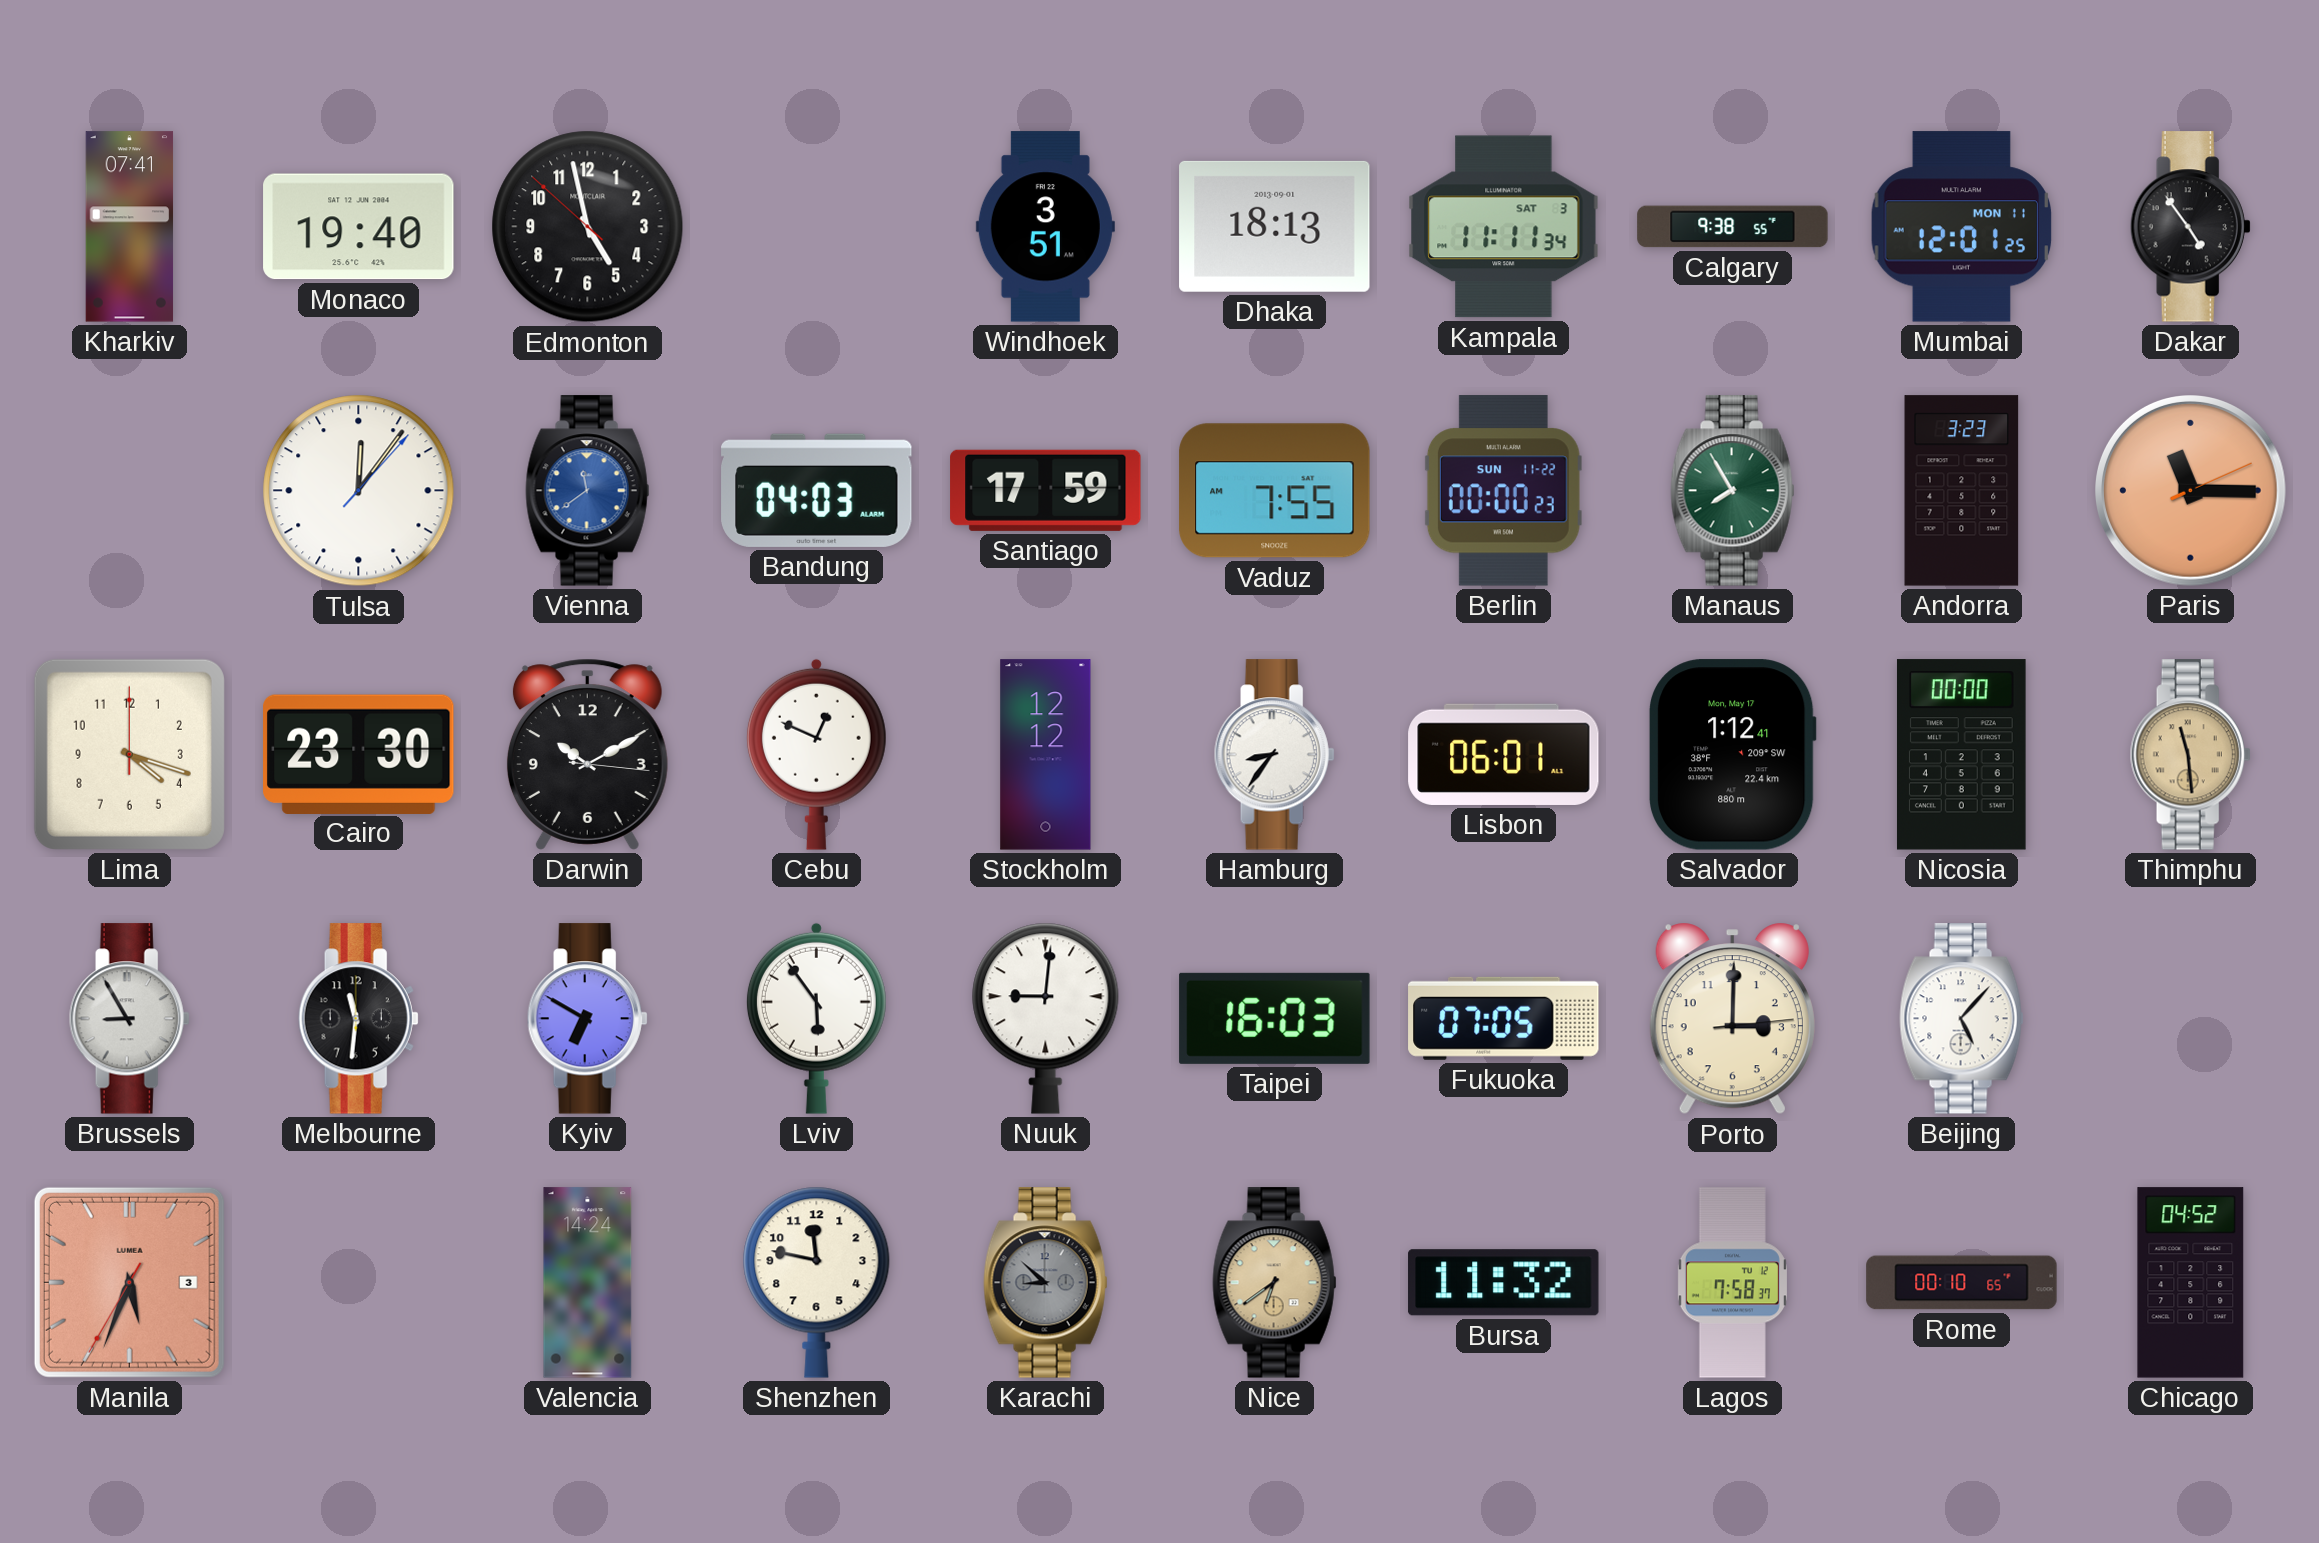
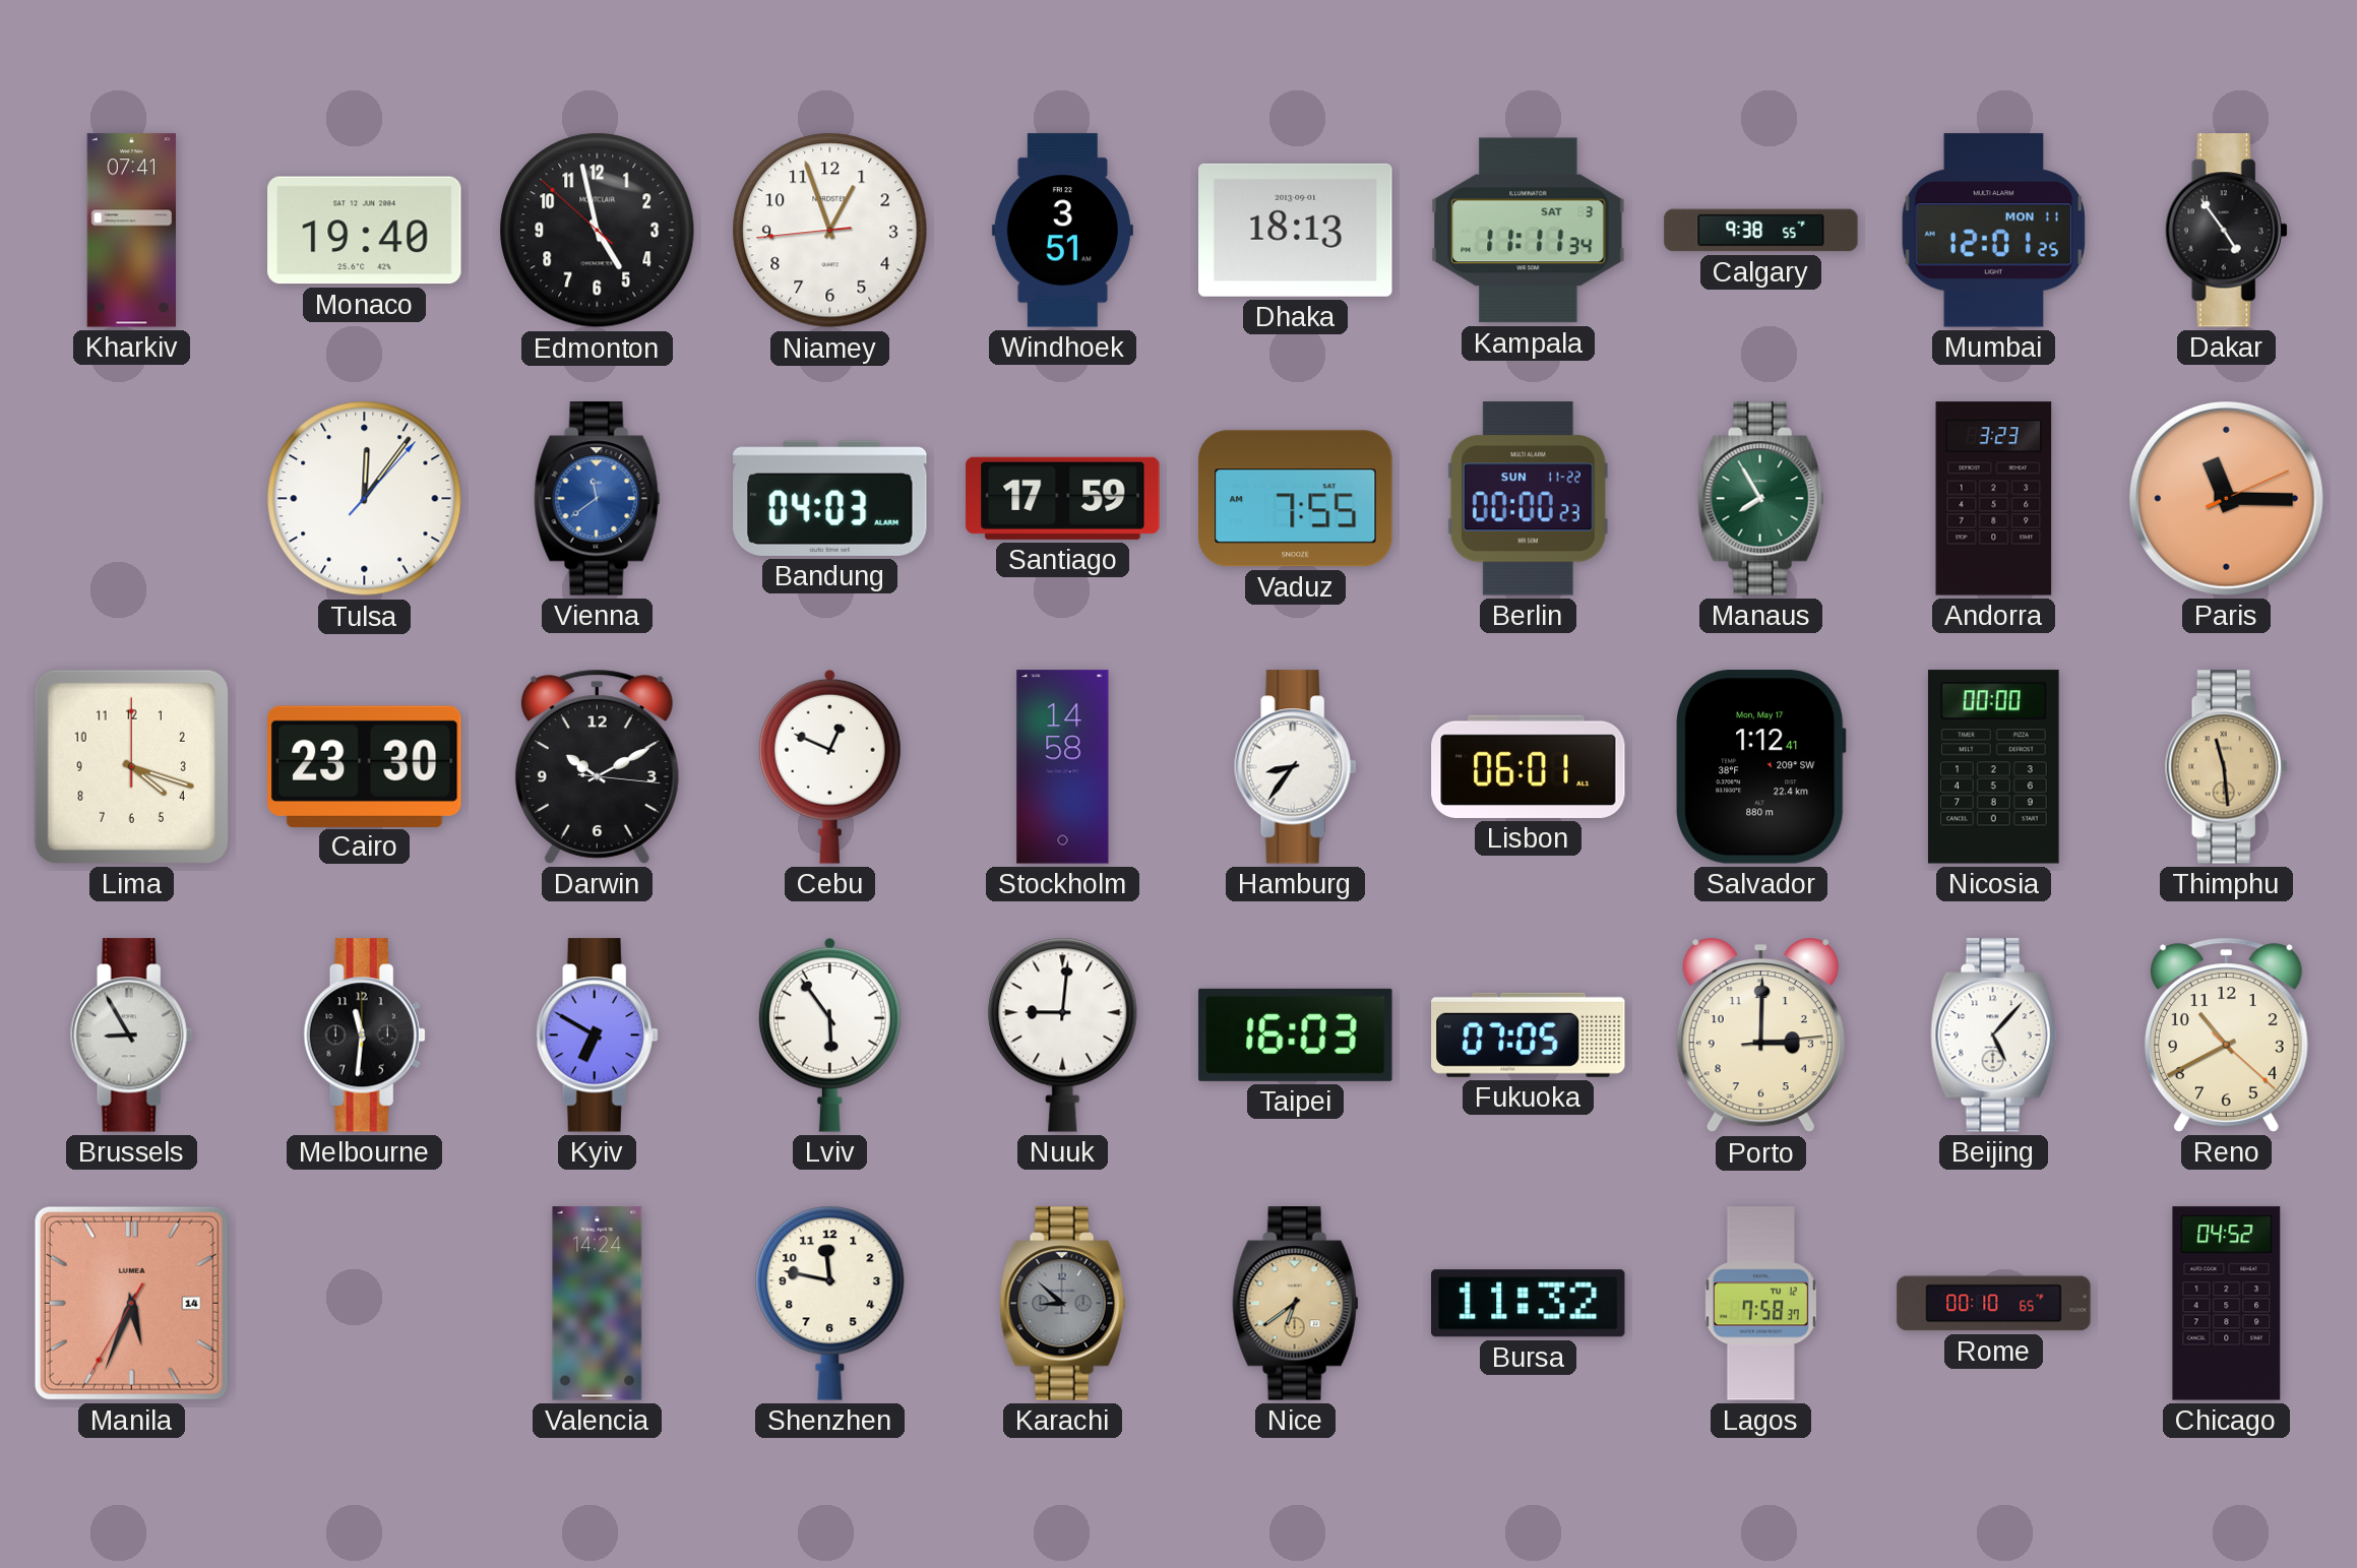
Niamey: none -> 12:56
Stockholm: 12:12 -> 14:58
Reno: none -> 10:40
Manila date: 3 -> 14
